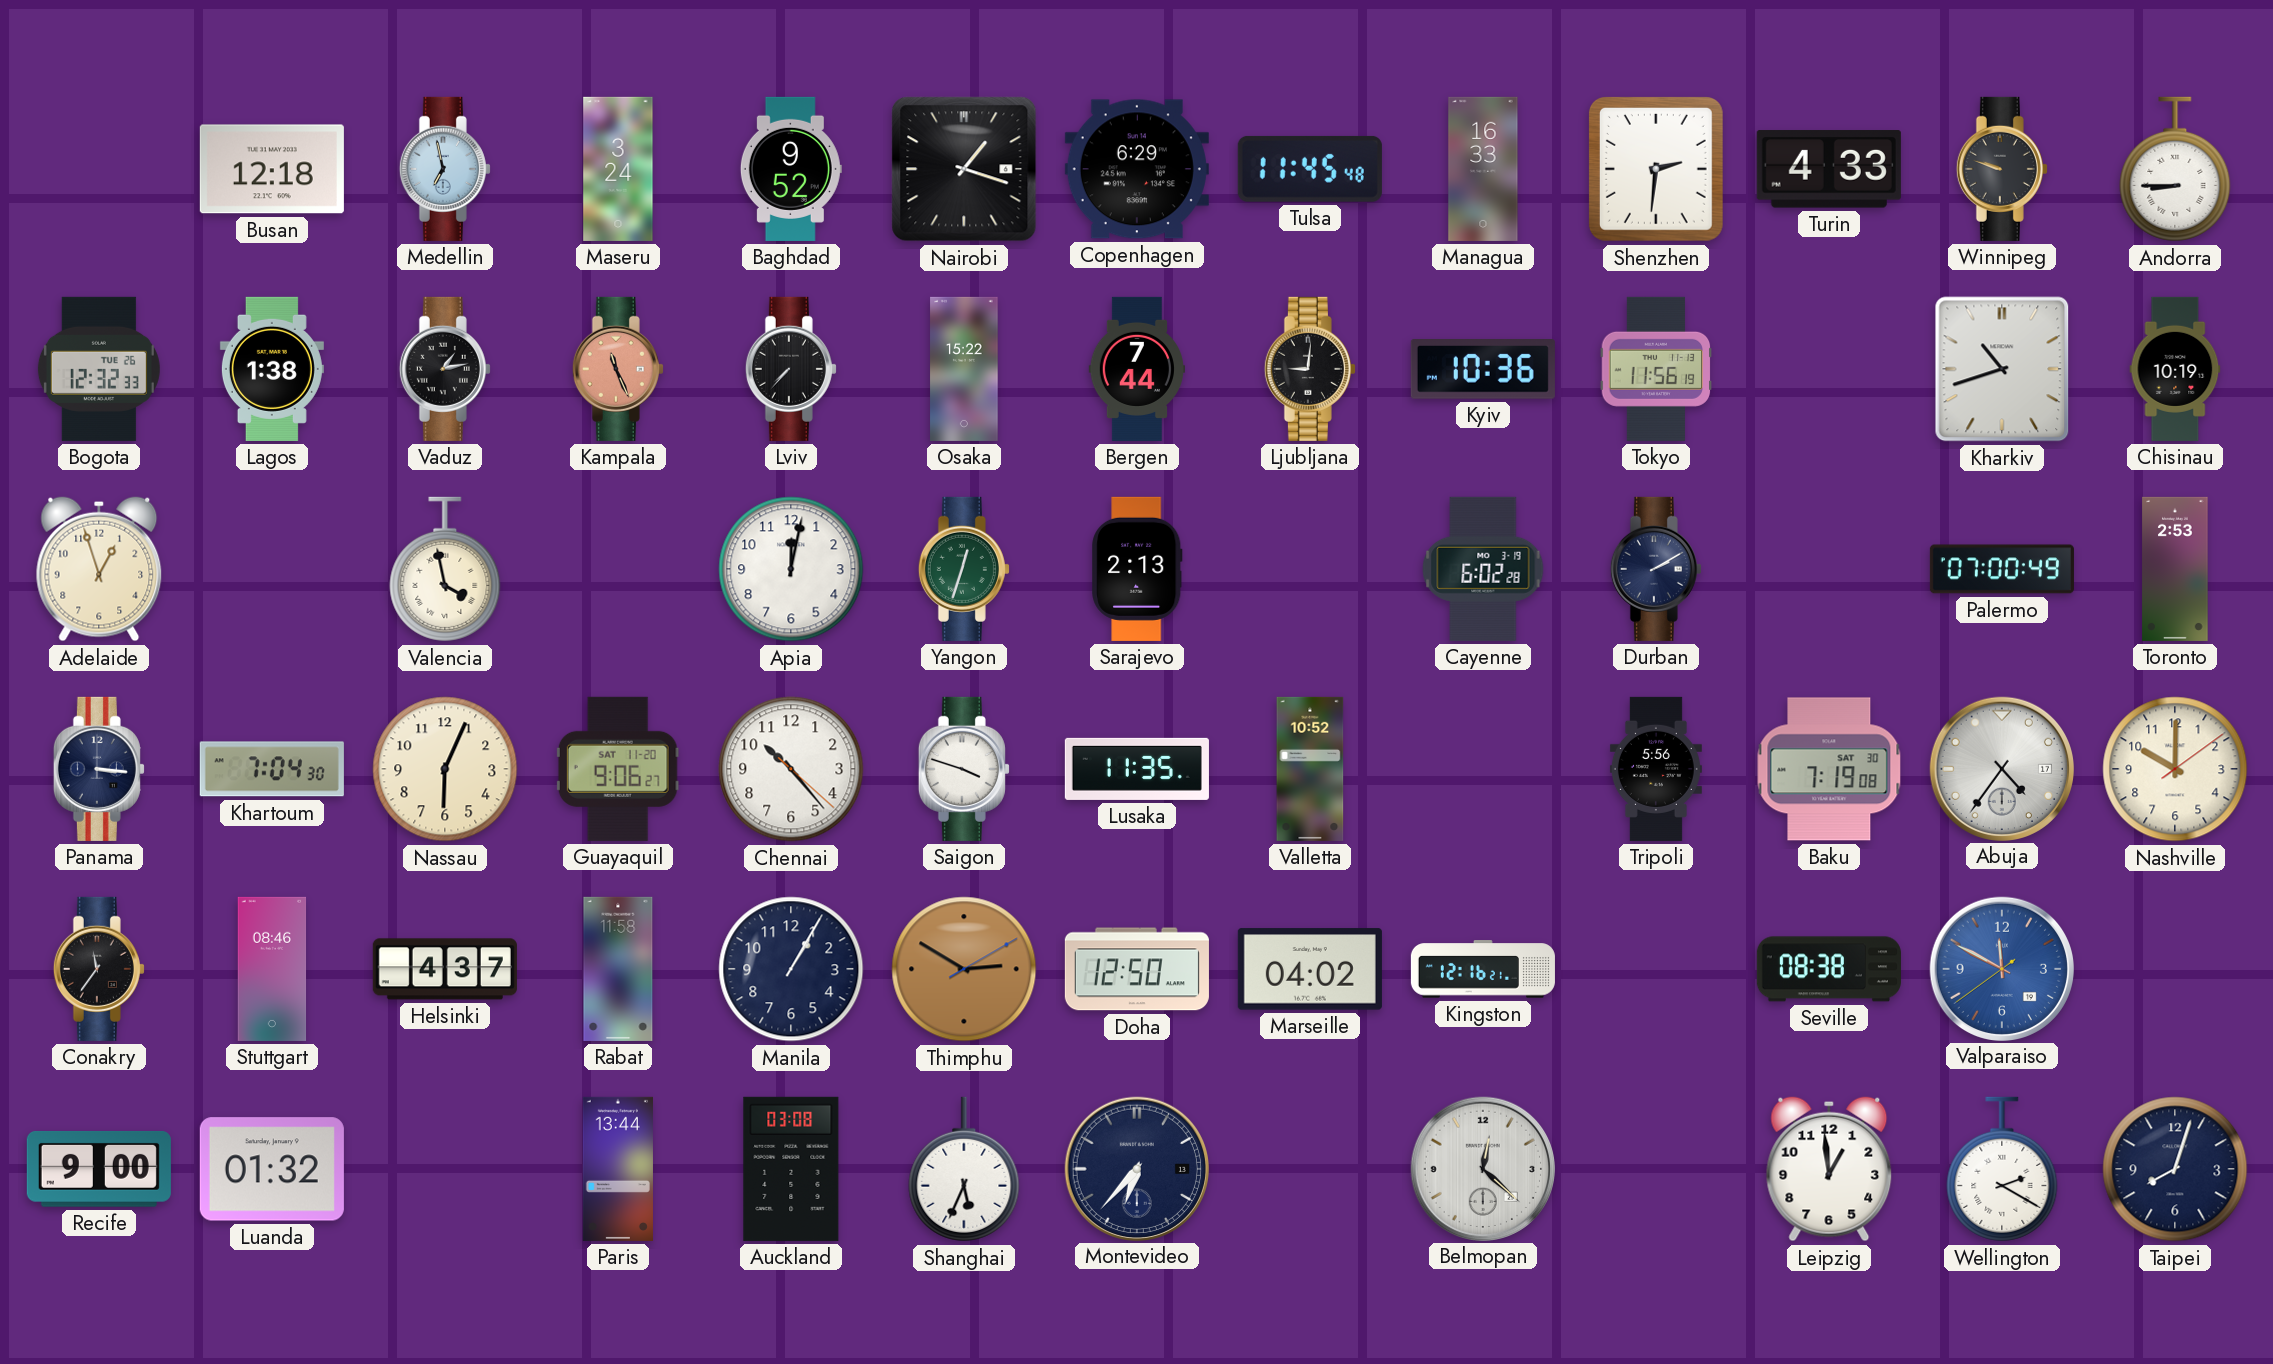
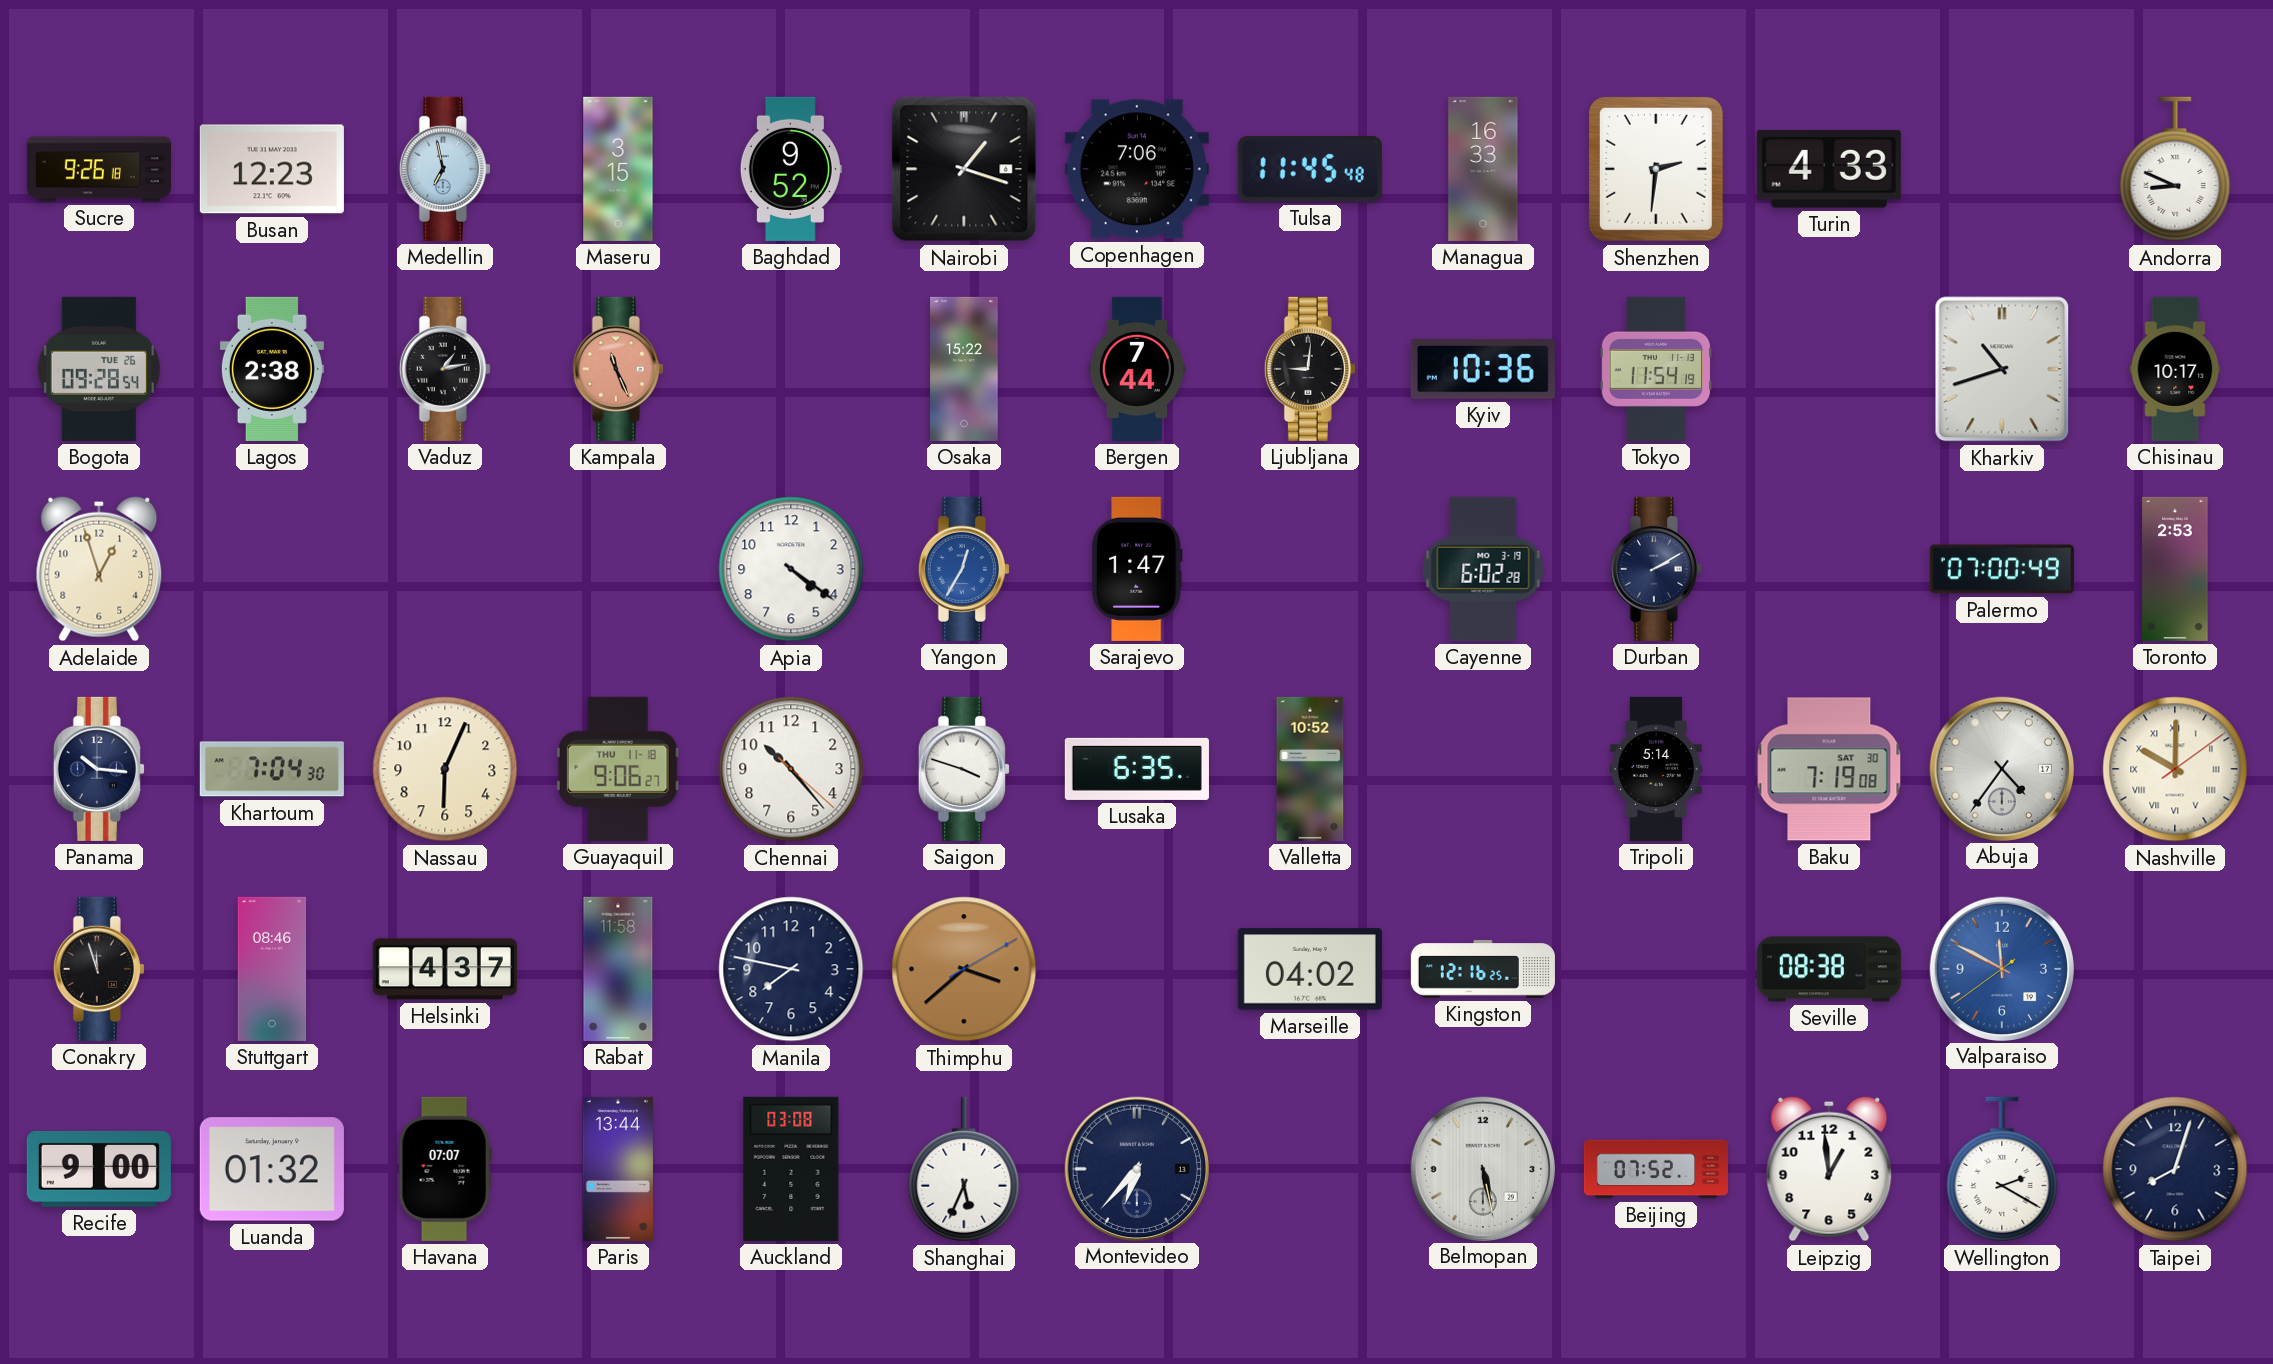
Sucre: none -> 9:26
Busan: 12:18 -> 12:23
Maseru: 3:24 -> 3:15
Copenhagen: 6:29 -> 7:06
Winnipeg: 9:48 -> none
Andorra: 8:45 -> 8:49
Bogota: 12:32 -> 09:28
Lagos: 1:38 -> 2:38
Lviv: 7:37 -> none
Tokyo: 11:56 -> 11:54
Chisinau: 10:19 -> 10:17
Valencia: 3:58 -> none
Apia: 12:02 -> 4:21
Yangon: 12:33 -> 12:35
Yangon dial: green -> blue
Sarajevo: 2:13 -> 1:47
Panama: 3:16 -> 10:16
Guayaquil date: SAT 11-20 -> THU 11-18
Lusaka: 11:35 -> 6:35
Tripoli: 5:56 -> 5:14
Nashville numerals: Arabic -> Roman
Conakry: 11:36 -> 11:57
Manila: 1:05 -> 7:47
Thimphu: 2:50 -> 3:38
Doha: 12:50 -> none
Kingston: 12:16:21 -> 12:16:25
Havana: none -> 07:07
Belmopan: 12:22 -> 5:28
Beijing: none -> 07:52
